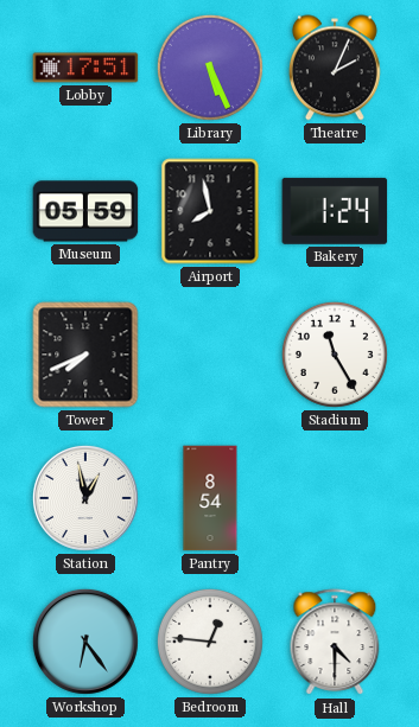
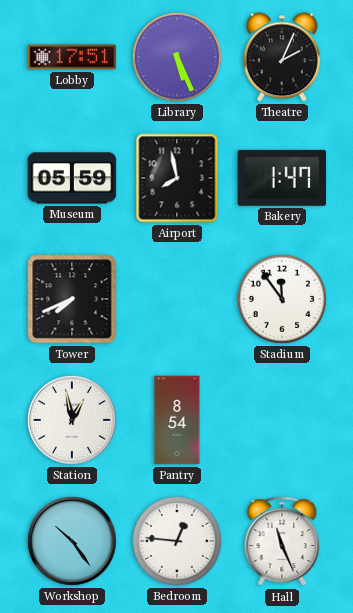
Bakery: 1:24 -> 1:47
Stadium: 11:25 -> 11:54
Workshop: 6:24 -> 10:24
Hall: 4:30 -> 11:26
